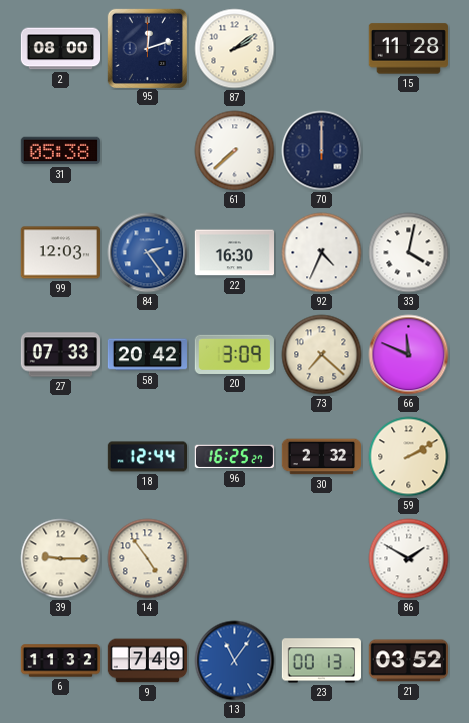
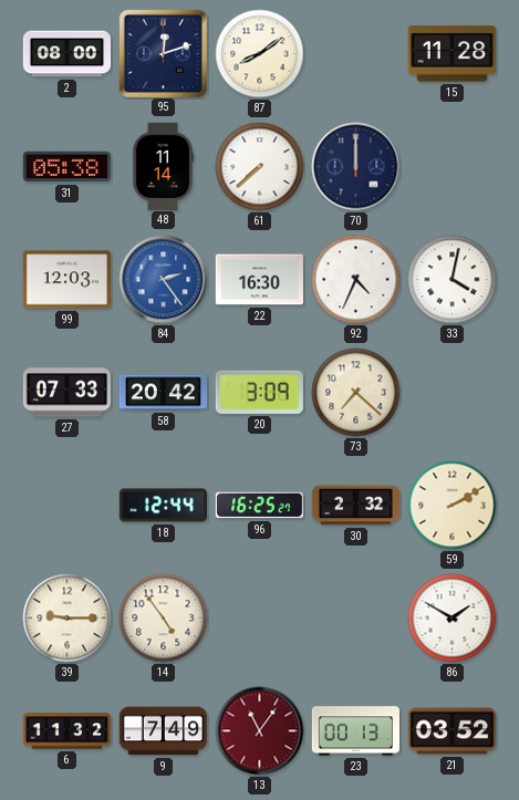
87: 2:09 -> 8:09
48: none -> 11:14
66: 11:49 -> none
13 dial: blue -> burgundy
